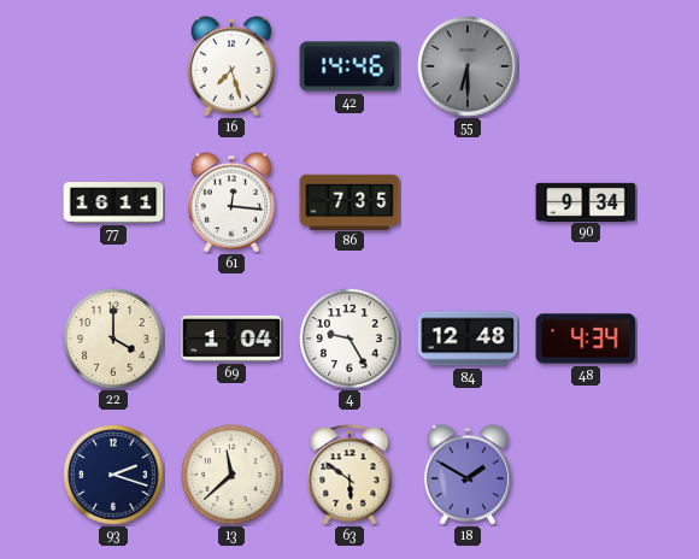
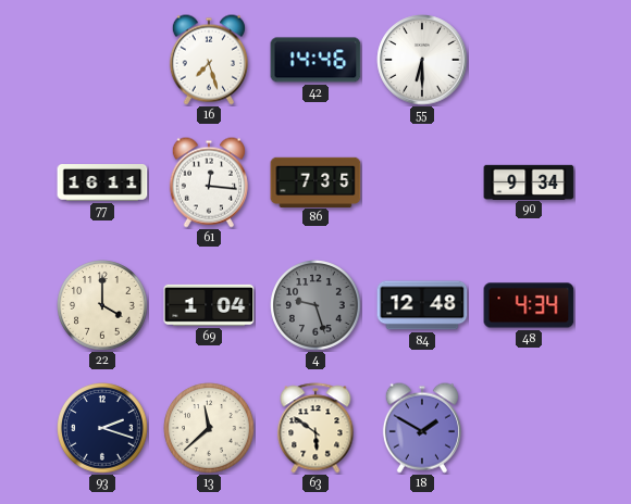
55 dial: grey -> white
4: 9:25 -> 9:27
4 dial: white -> grey
